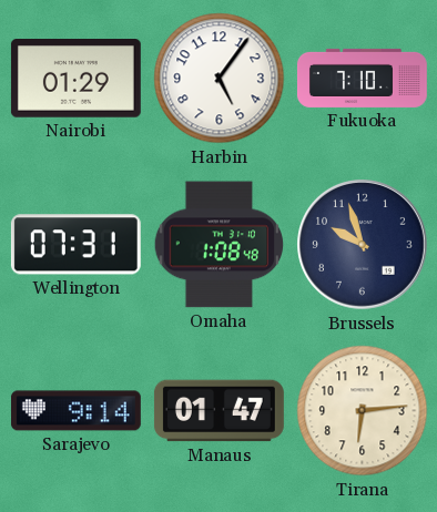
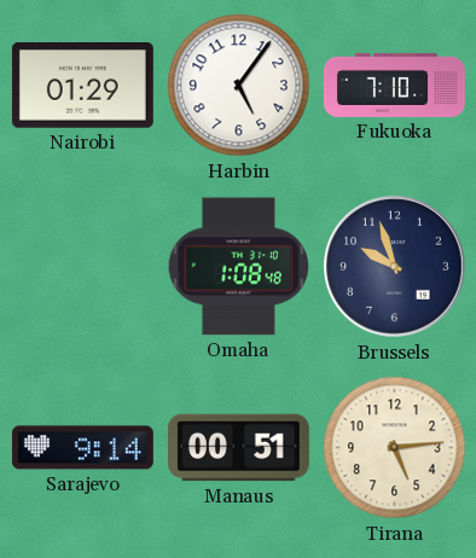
Wellington: 07:31 -> none
Manaus: 01:47 -> 00:51
Tirana: 6:14 -> 5:14
